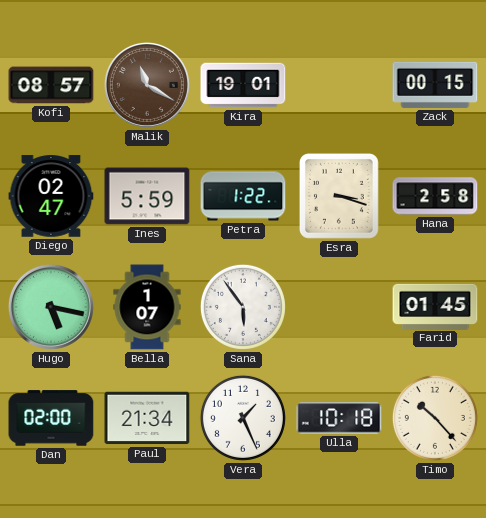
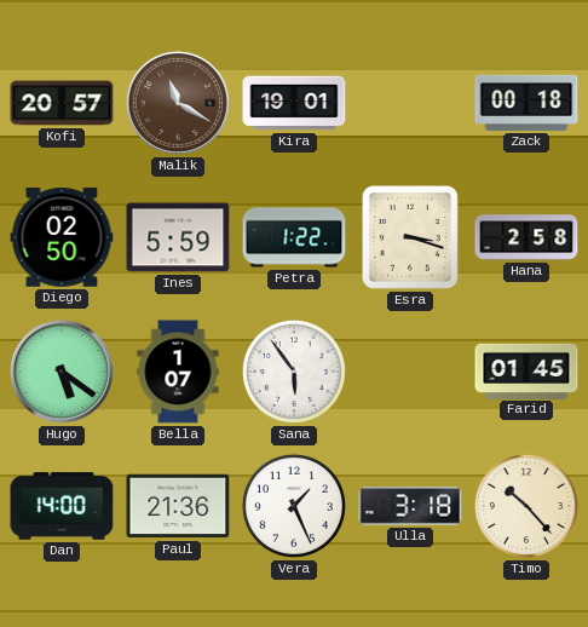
Kofi: 08:57 -> 20:57
Zack: 00:15 -> 00:18
Diego: 02:47 -> 02:50
Hugo: 5:17 -> 5:21
Dan: 02:00 -> 14:00
Paul: 21:34 -> 21:36
Ulla: 10:18 -> 3:18
